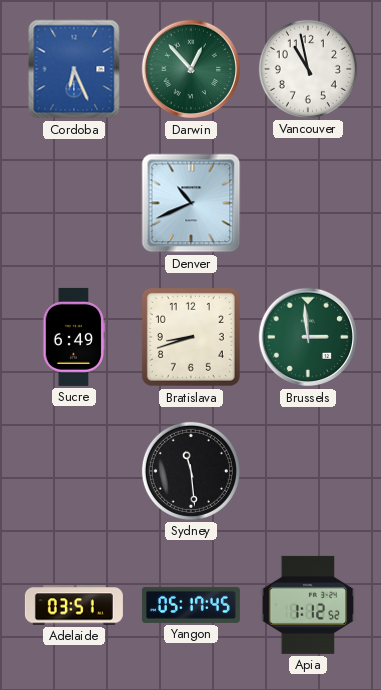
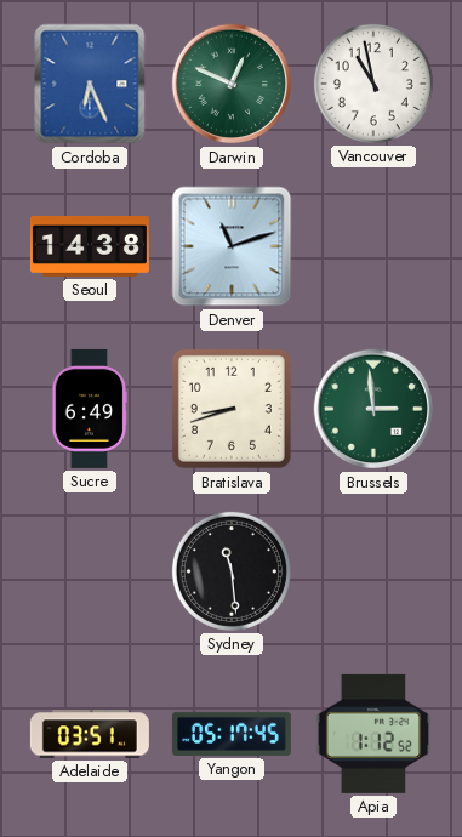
Darwin: 12:53 -> 12:49
Seoul: none -> 14:38
Denver: 10:41 -> 11:12
